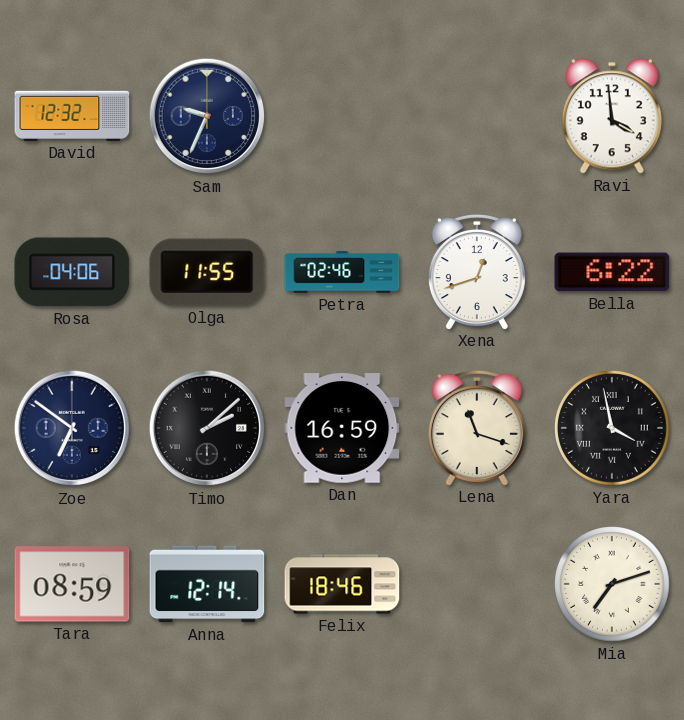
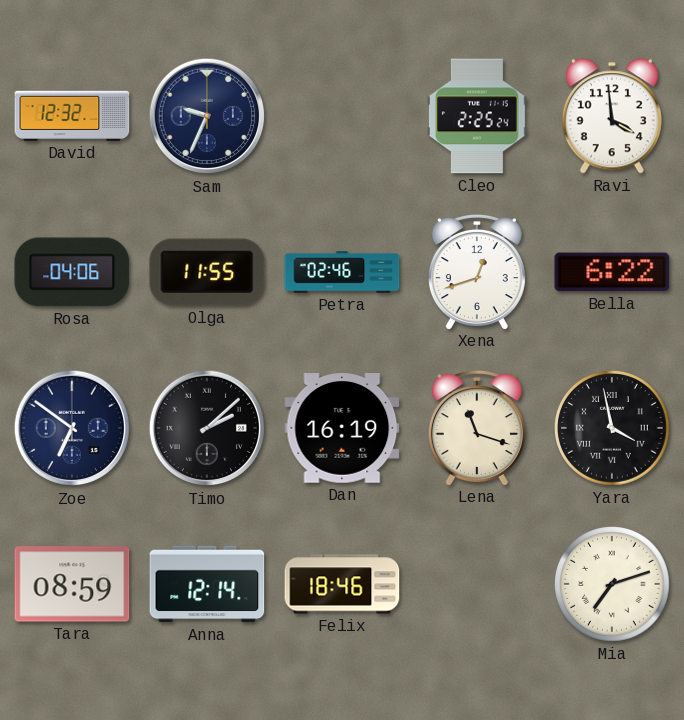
Cleo: none -> 2:25
Dan: 16:59 -> 16:19
